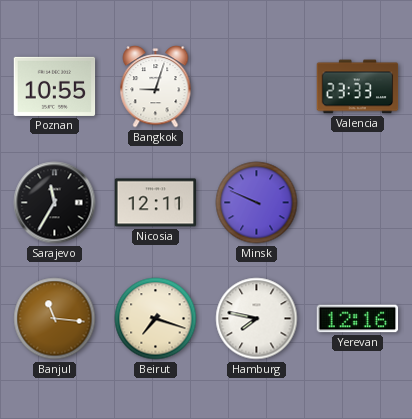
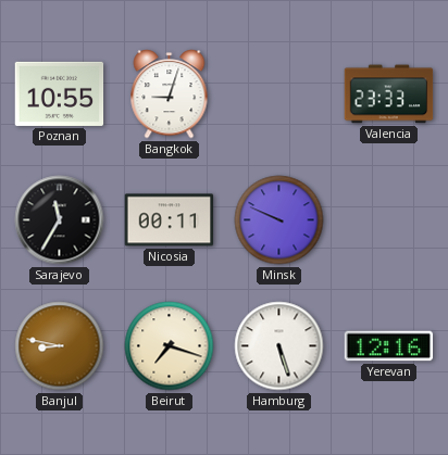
Nicosia: 12:11 -> 00:11
Banjul: 11:16 -> 8:47
Hamburg: 7:47 -> 5:27
